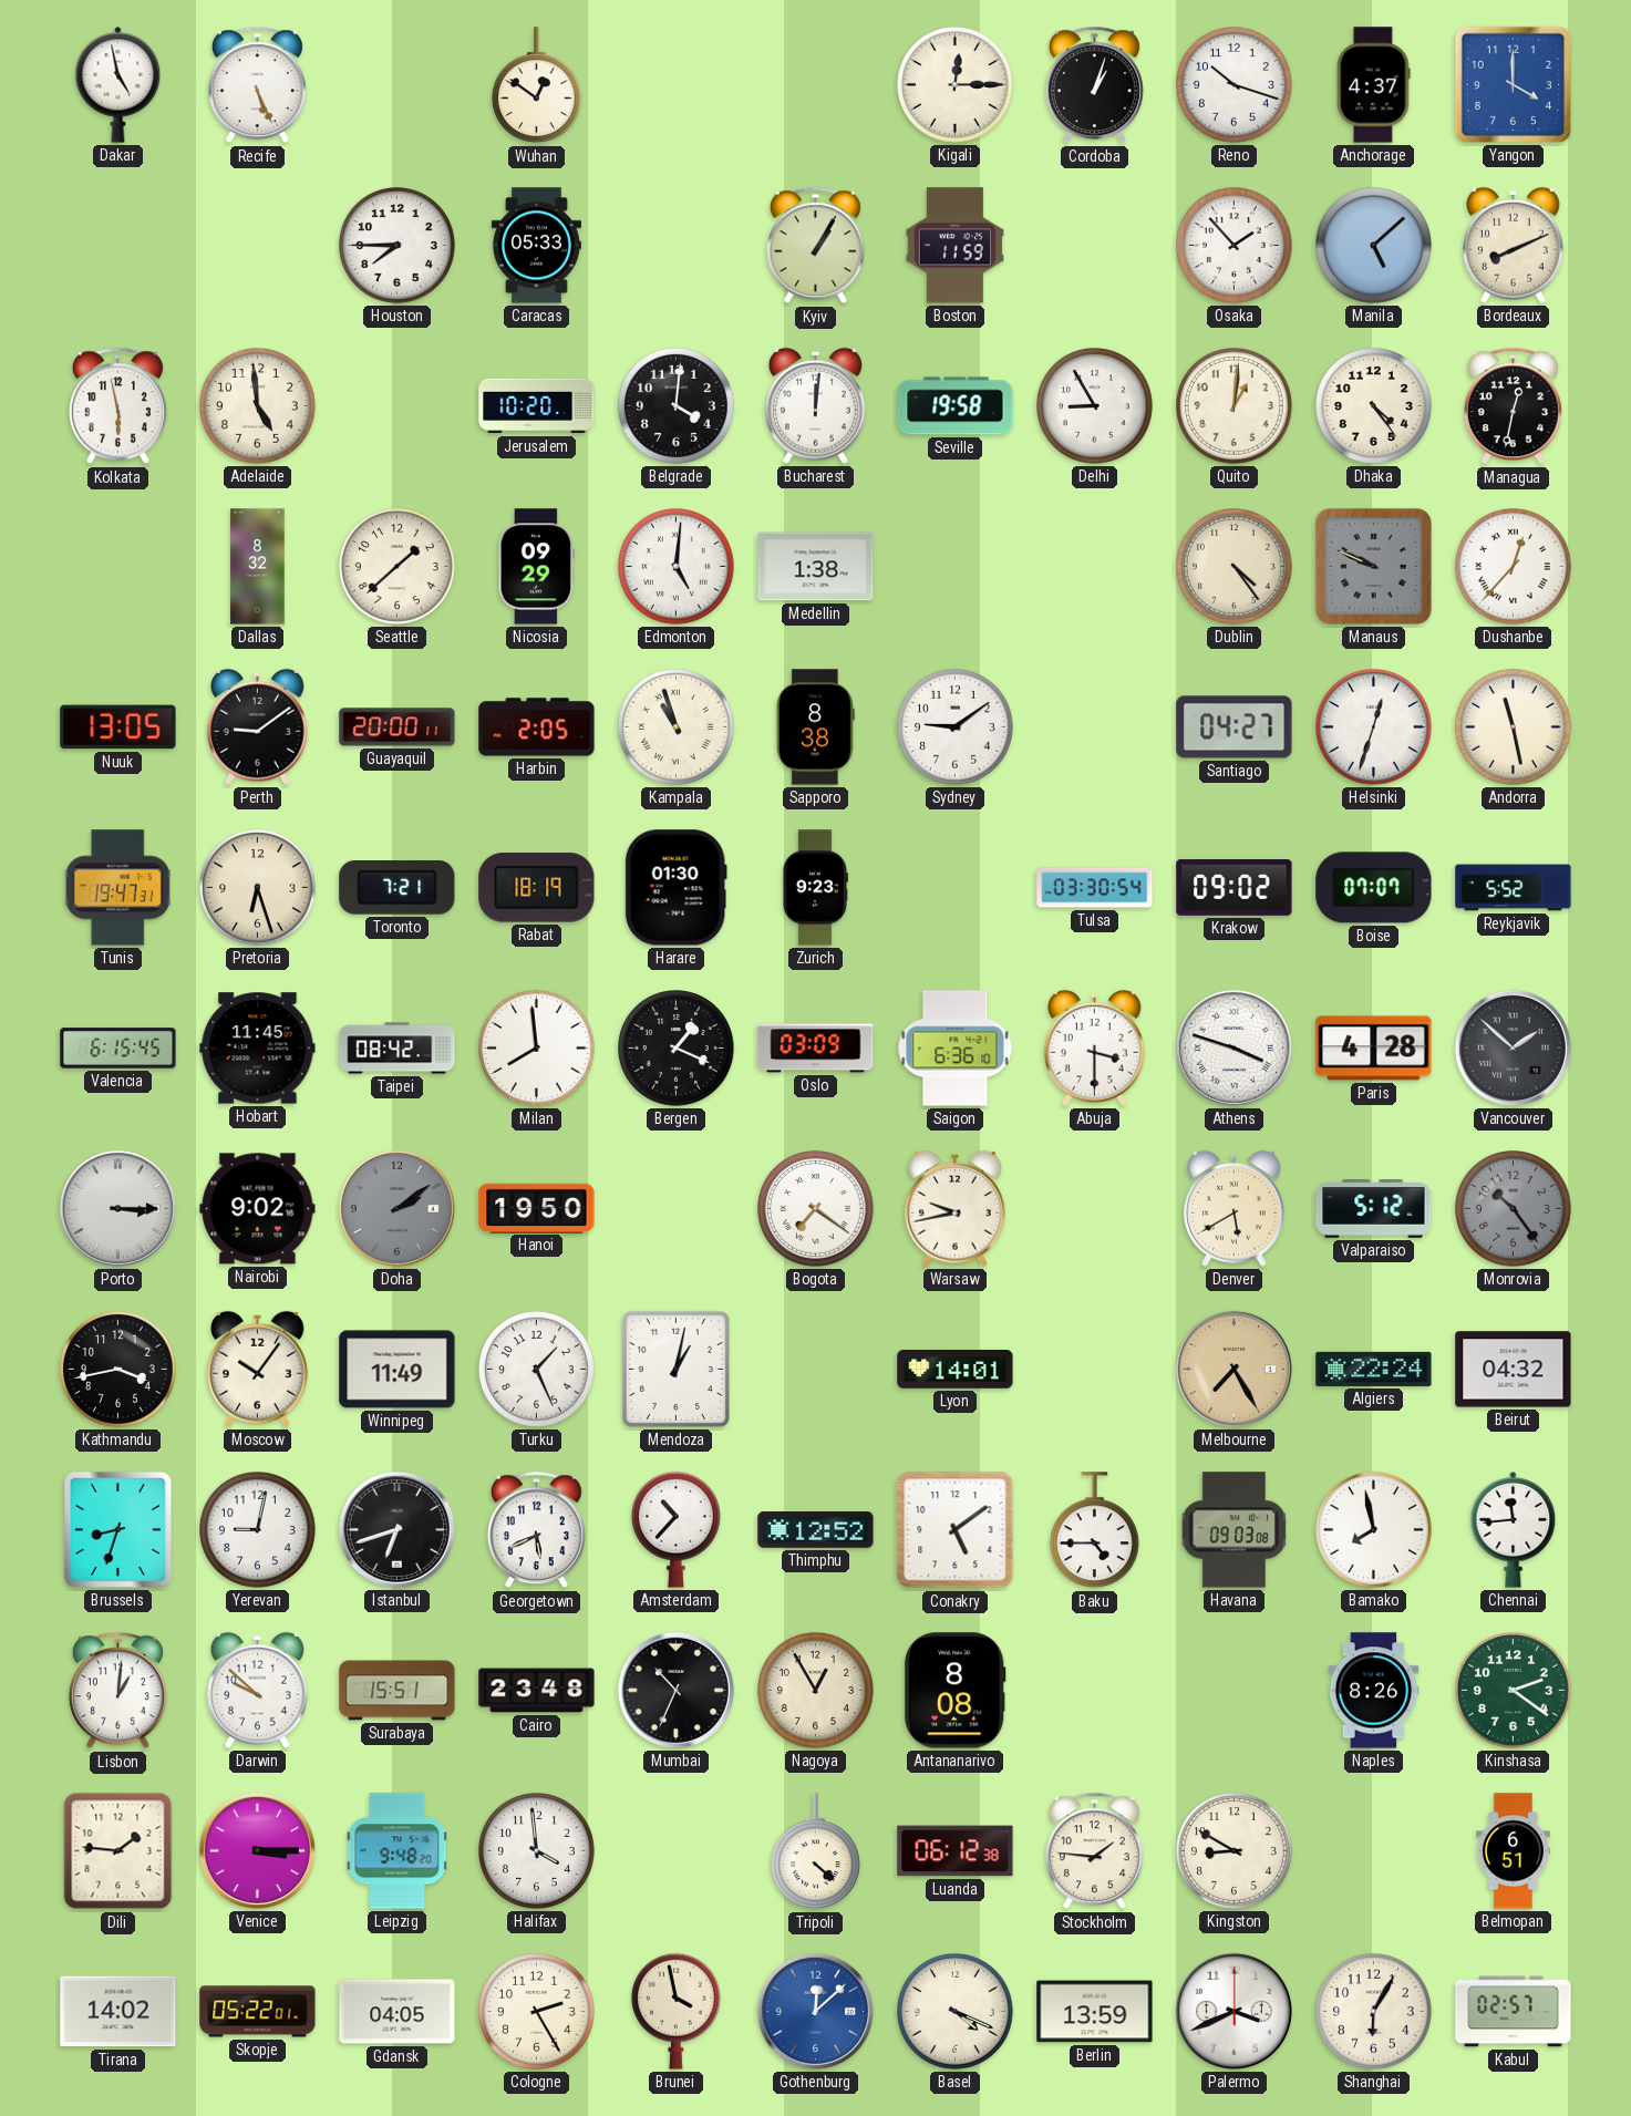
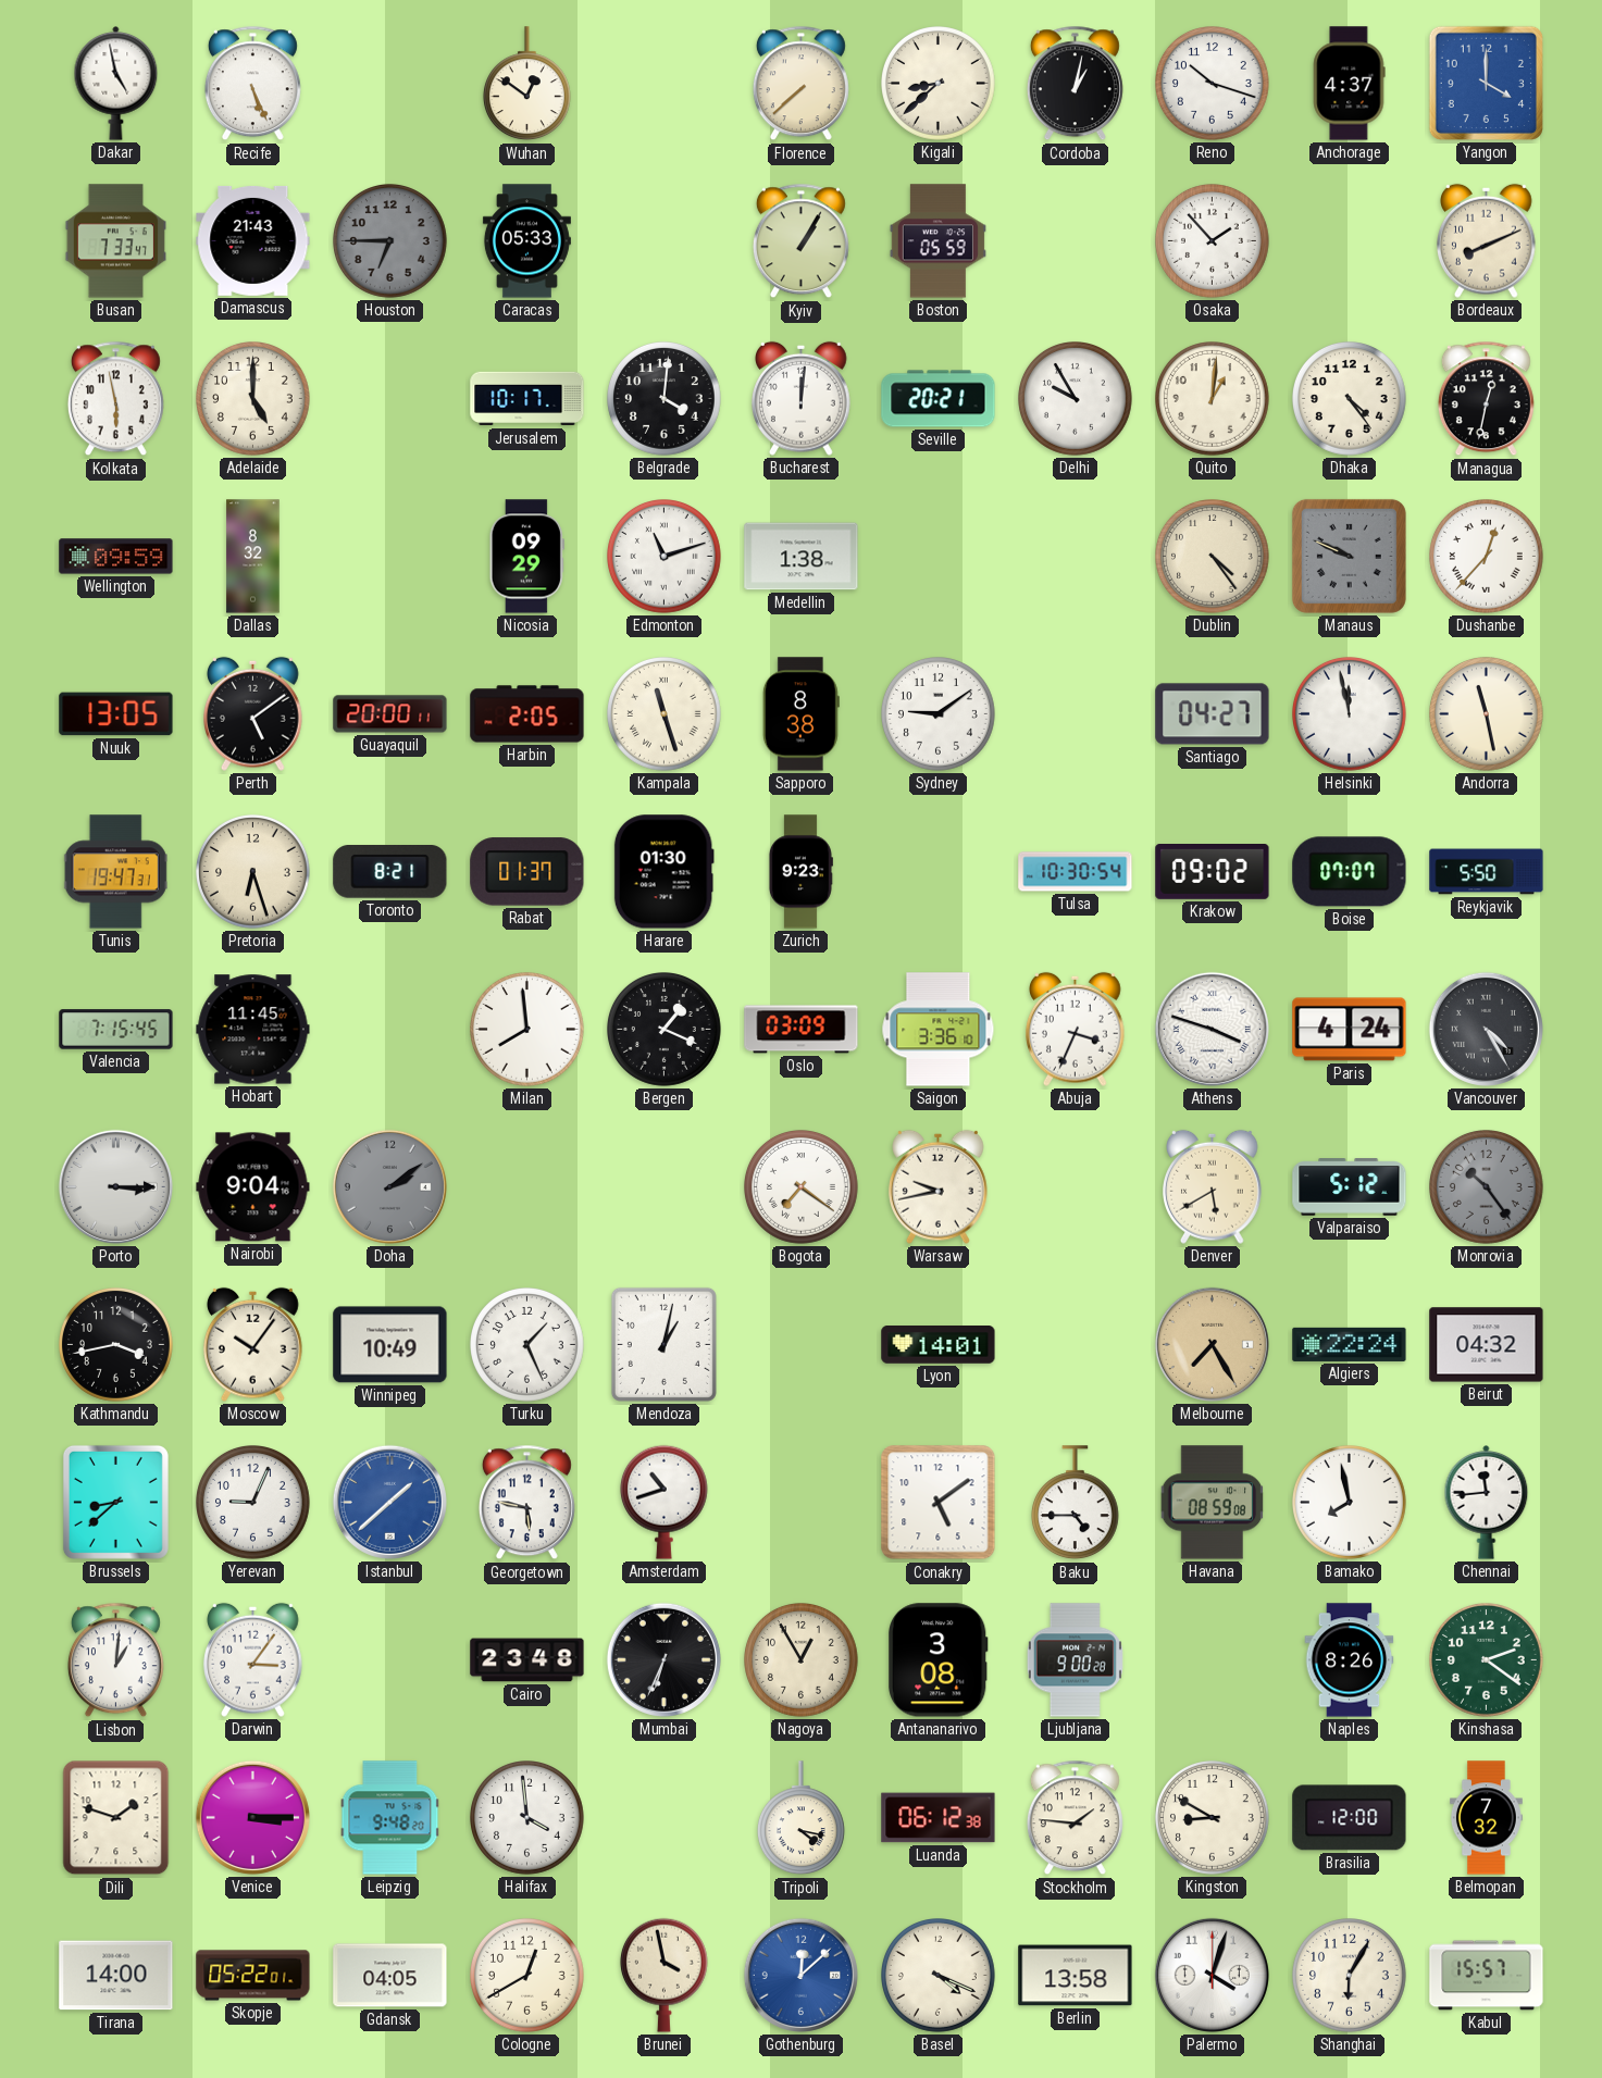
Florence: none -> 7:38
Kigali: 12:15 -> 8:38
Cordoba: 1:03 -> 1:02
Busan: none -> 7:33
Damascus: none -> 21:43
Houston: 7:45 -> 6:45
Houston dial: white -> grey
Boston: 11:59 -> 05:59
Manila: 5:08 -> none
Adelaide: 4:59 -> 5:00
Jerusalem: 10:20 -> 10:17
Seville: 19:58 -> 20:21
Delhi: 8:55 -> 9:55
Wellington: none -> 09:59
Seattle: 1:38 -> none
Edmonton: 5:01 -> 11:12
Perth: 9:09 -> 5:09
Kampala: 10:57 -> 11:27
Helsinki: 12:33 -> 11:58
Toronto: 7:21 -> 8:21
Rabat: 18:19 -> 01:37
Tulsa: 03:30 -> 10:30
Reykjavik: 5:52 -> 5:50
Valencia: 6:15 -> 7:15
Taipei: 08:42 -> none
Saigon: 6:36 -> 3:36
Abuja: 3:30 -> 3:34
Paris: 4:28 -> 4:24
Vancouver: 1:52 -> 4:25
Nairobi: 9:02 -> 9:04
Hanoi: 19:50 -> none
Winnipeg: 11:49 -> 10:49
Brussels: 8:33 -> 8:38
Yerevan: 9:02 -> 9:04
Istanbul: 6:42 -> 1:38
Istanbul dial: black -> blue
Georgetown: 5:41 -> 5:47
Amsterdam: 10:37 -> 10:42
Thimphu: 12:52 -> none
Havana: 09:03 -> 08:59
Darwin: 9:52 -> 3:06
Surabaya: 15:51 -> none
Mumbai: 10:34 -> 6:34
Antananarivo: 8:08 -> 3:08
Ljubljana: none -> 9:00
Dili: 1:46 -> 1:48
Tripoli: 4:22 -> 4:17
Brasilia: none -> 12:00
Belmopan: 6:51 -> 7:32
Tirana: 14:02 -> 14:00
Cologne: 2:25 -> 12:40
Berlin: 13:59 -> 13:58
Palermo: 3:41 -> 4:03
Kabul: 02:57 -> 15:57
